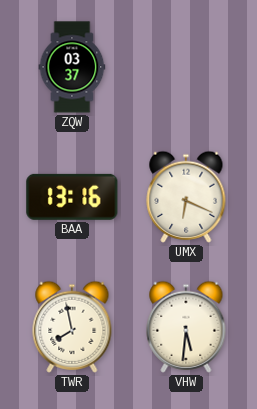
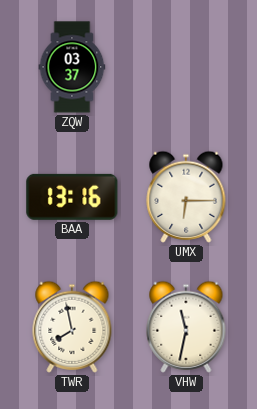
UMX: 6:19 -> 6:15
VHW: 5:31 -> 11:32
